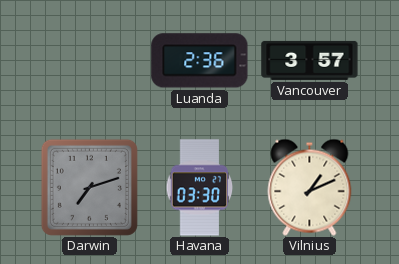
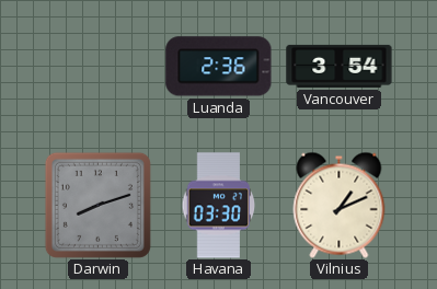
Vancouver: 3:57 -> 3:54
Darwin: 7:12 -> 8:12
